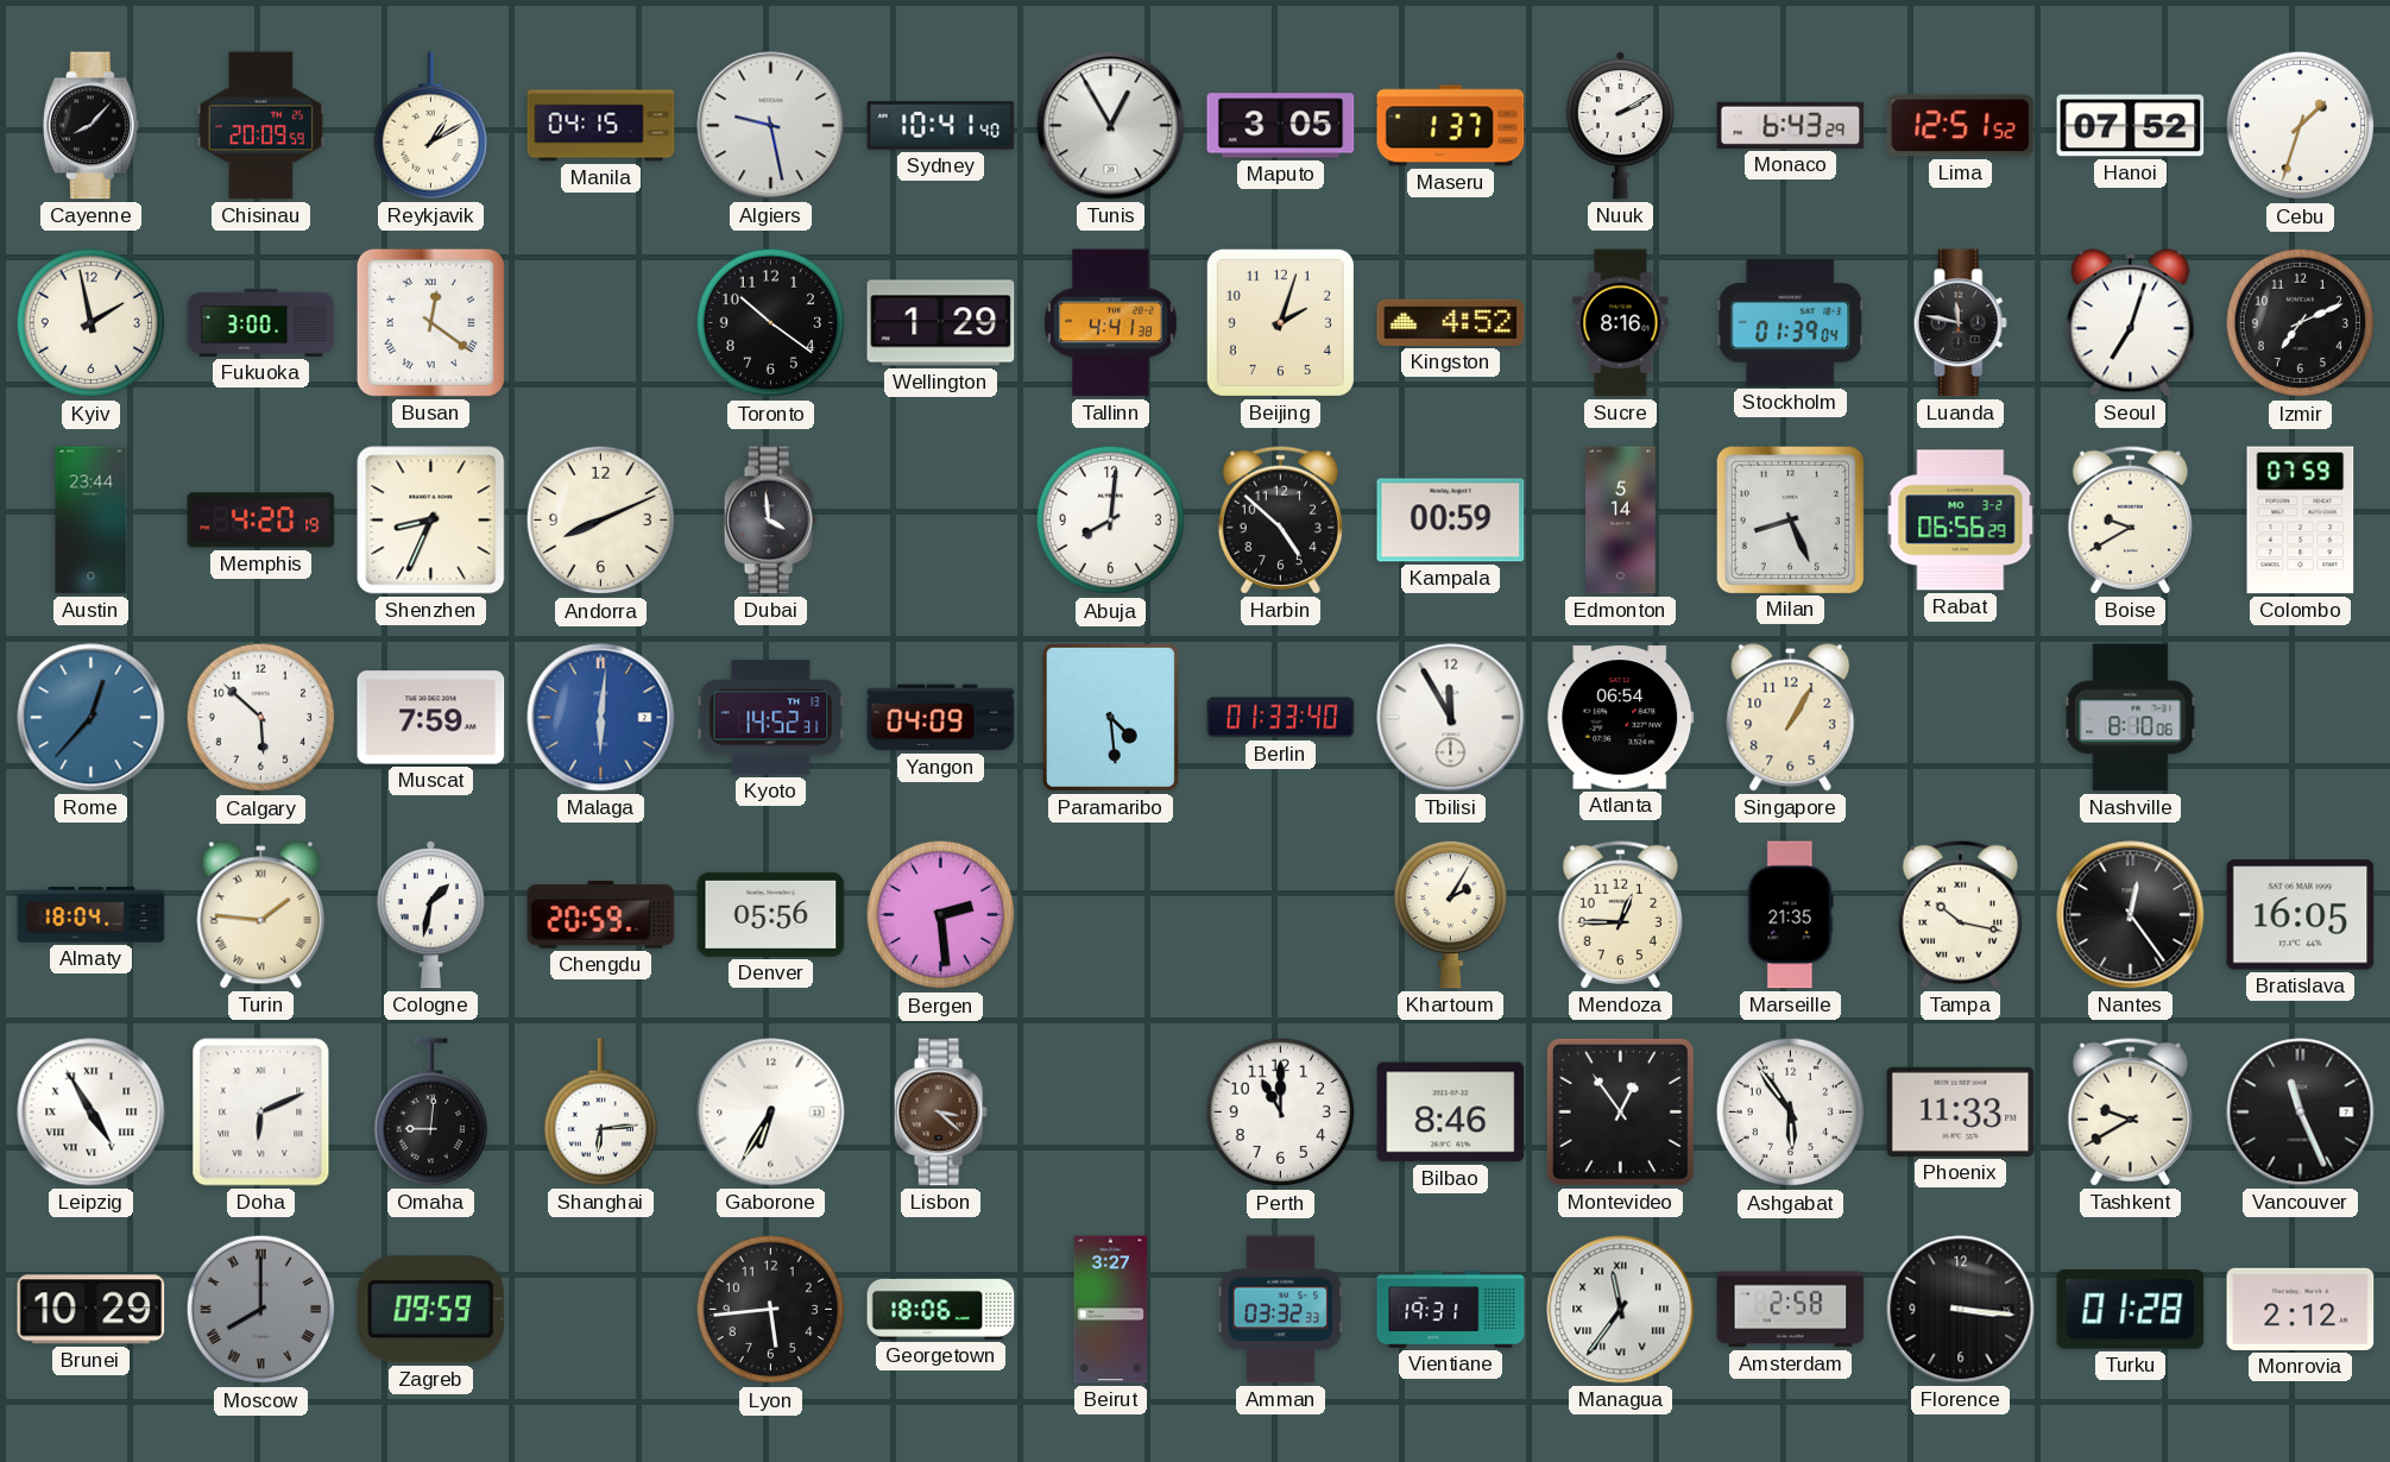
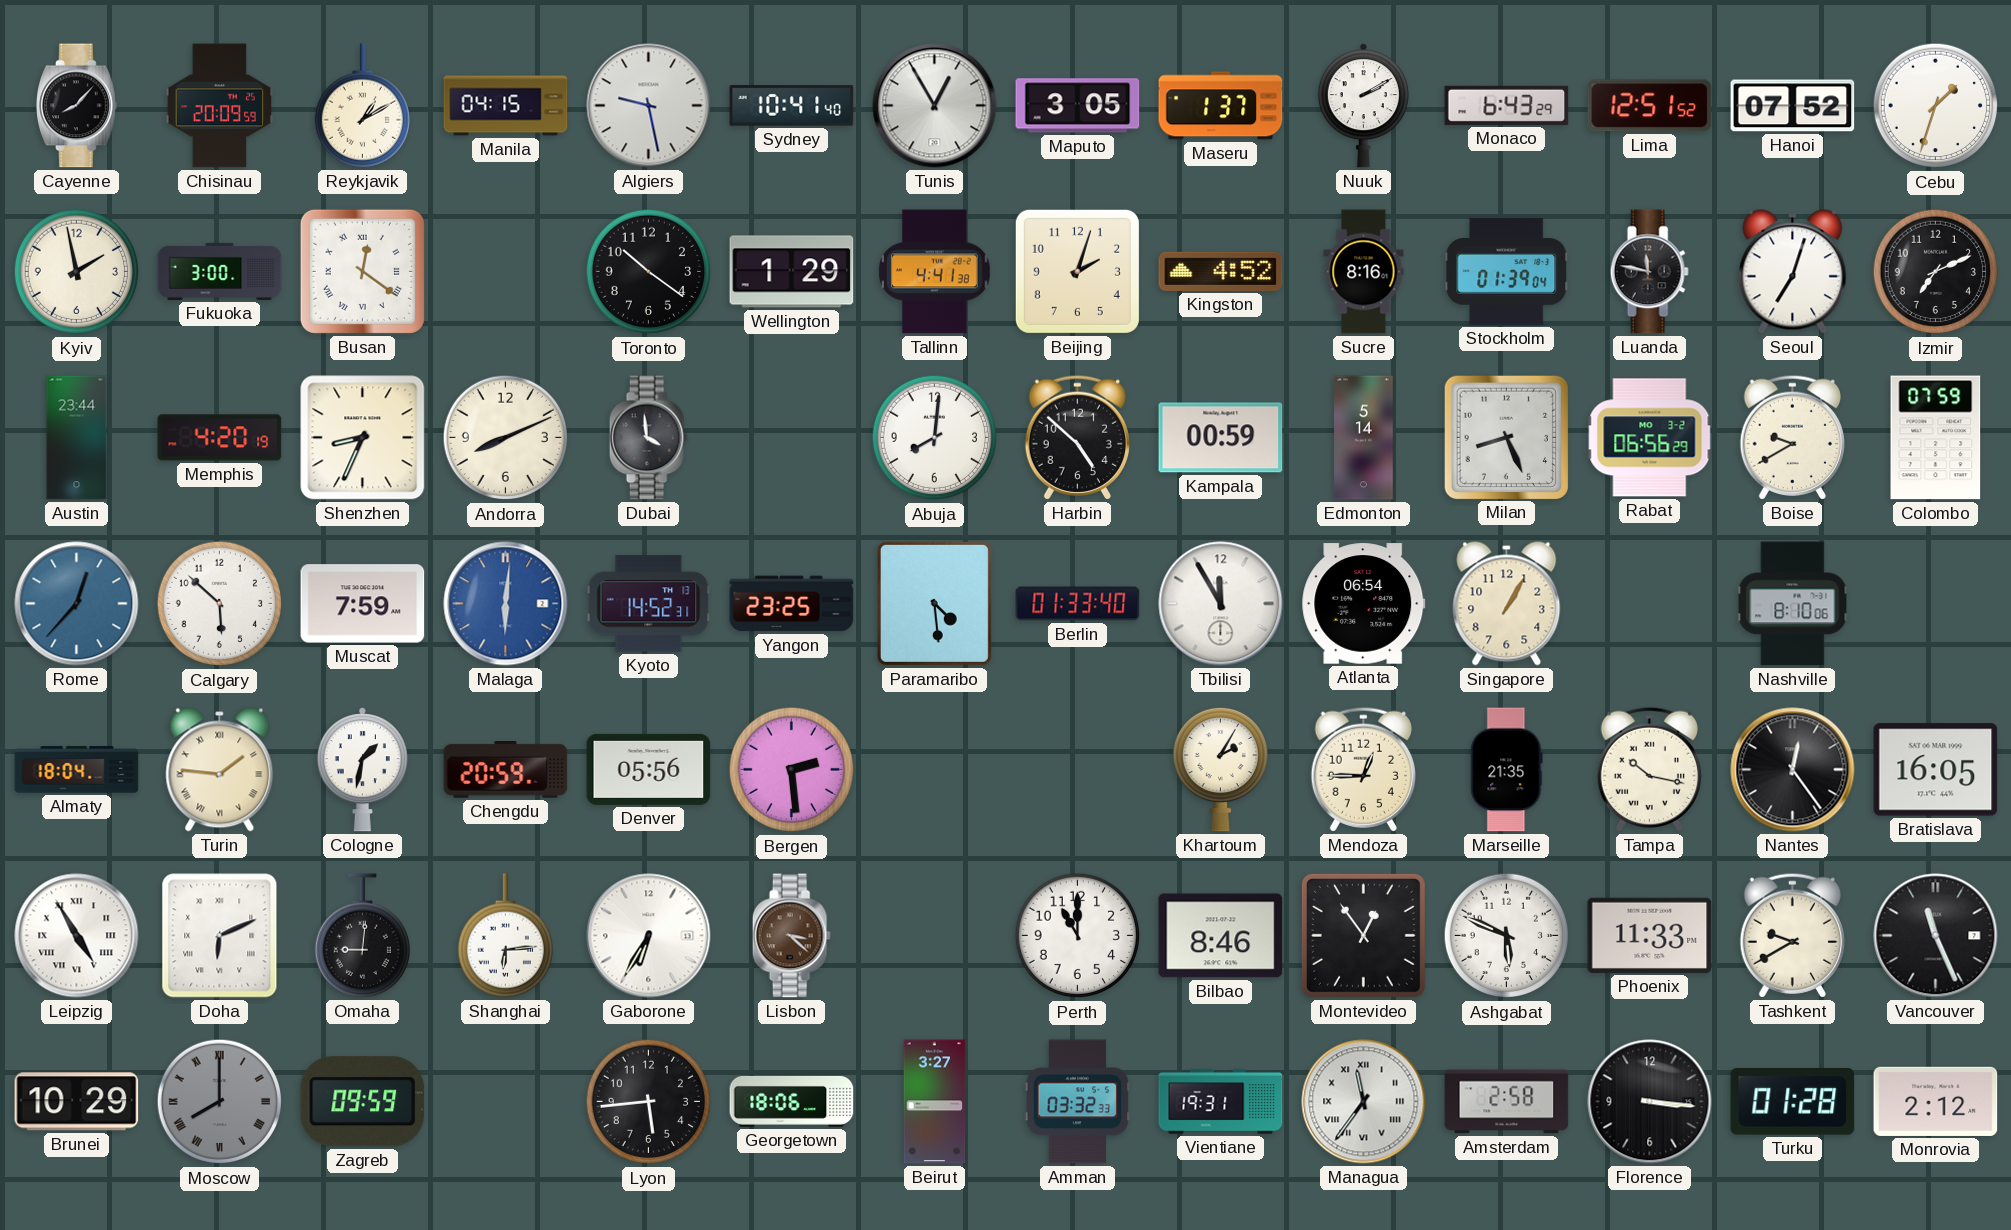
Yangon: 04:09 -> 23:25
Ashgabat: 5:54 -> 5:49
